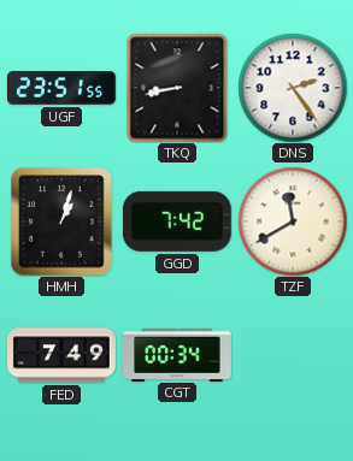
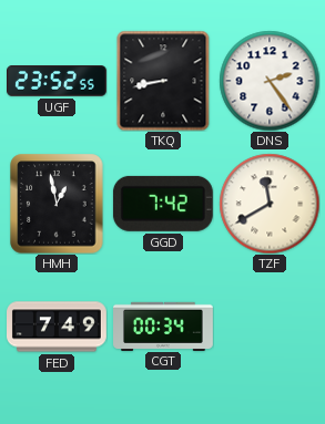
UGF: 23:51 -> 23:52
HMH: 1:03 -> 12:58
